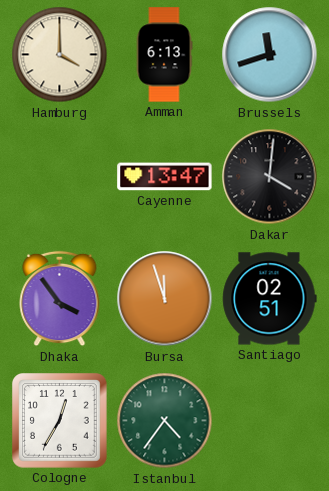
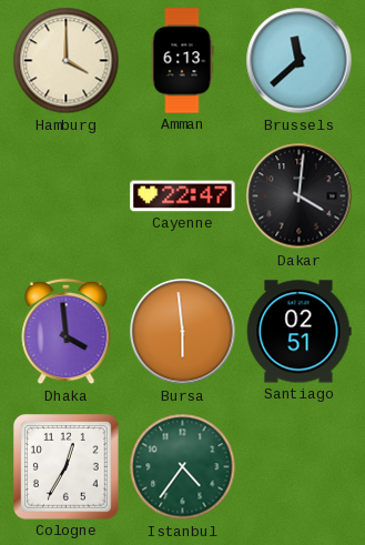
Brussels: 11:42 -> 11:38
Cayenne: 13:47 -> 22:47
Dhaka: 3:54 -> 3:59
Bursa: 11:57 -> 5:59
